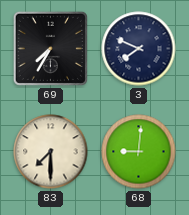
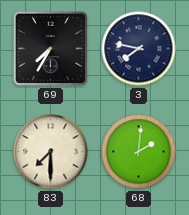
3: 7:49 -> 7:47
68: 9:01 -> 2:01
